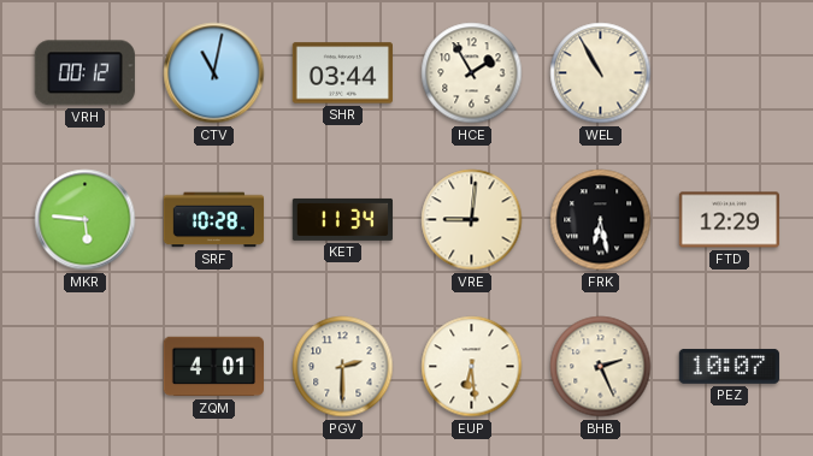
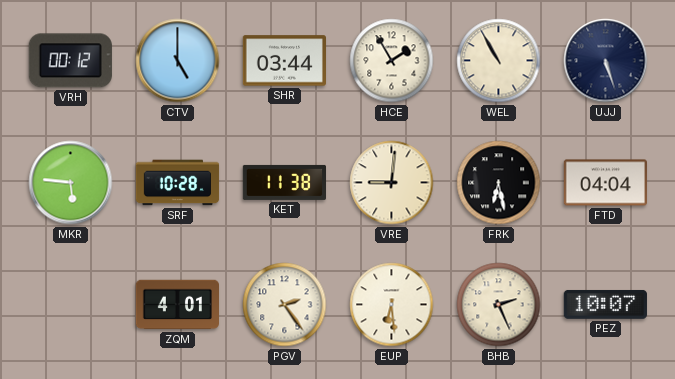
CTV: 11:02 -> 5:00
UJJ: none -> 5:27
KET: 11:34 -> 11:38
FTD: 12:29 -> 04:04
PGV: 2:30 -> 2:24
